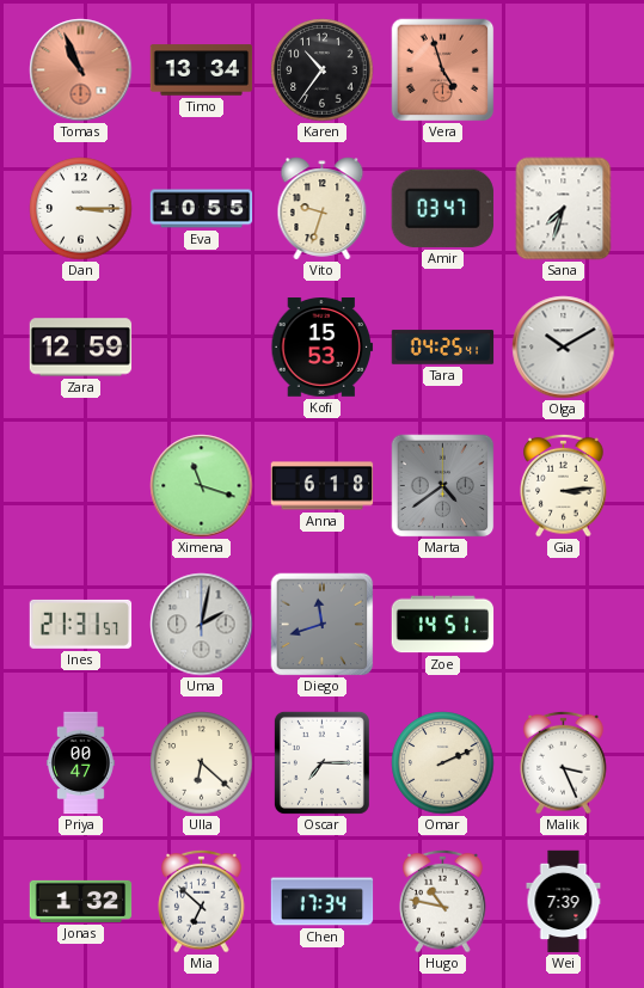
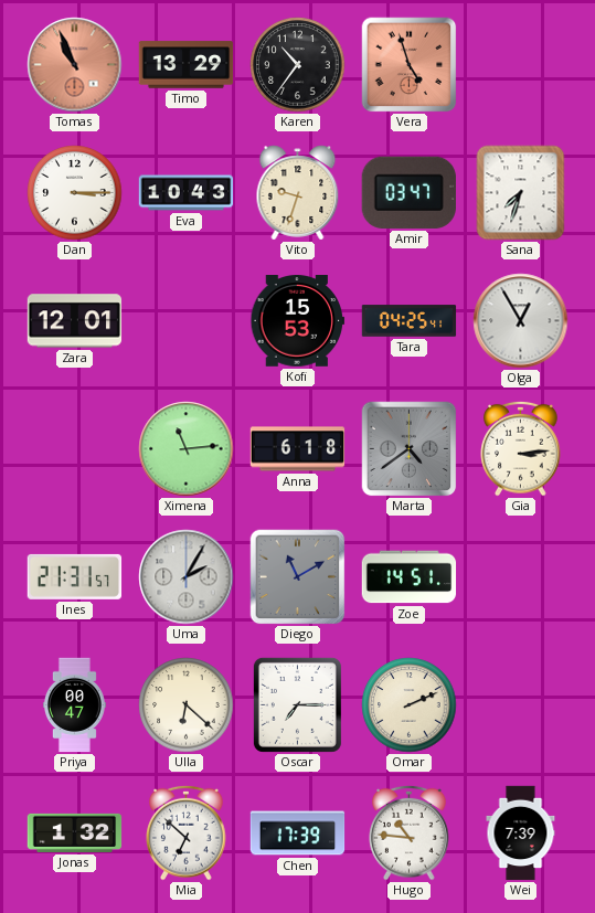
Timo: 13:34 -> 13:29
Eva: 10:55 -> 10:43
Zara: 12:59 -> 12:01
Olga: 10:10 -> 12:55
Ximena: 11:18 -> 11:14
Uma: 2:02 -> 2:05
Diego: 11:42 -> 11:10
Malik: 3:26 -> none
Chen: 17:34 -> 17:39
Hugo: 10:47 -> 10:46
